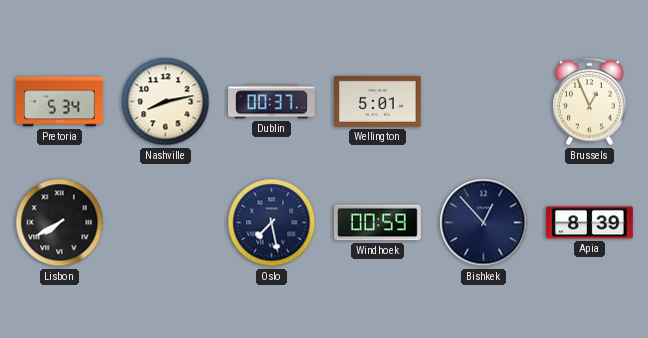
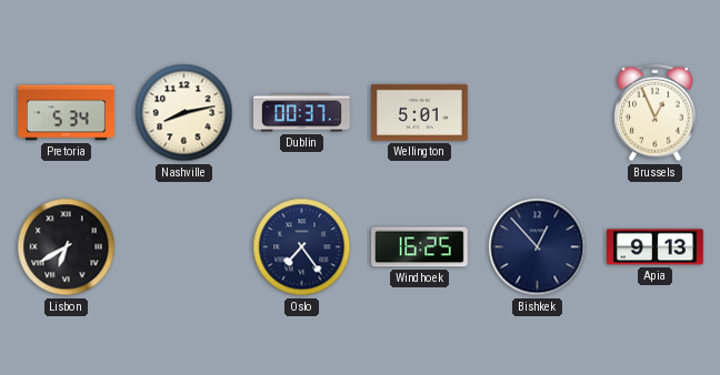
Lisbon: 7:40 -> 6:40
Oslo: 7:28 -> 7:24
Windhoek: 00:59 -> 16:25
Apia: 8:39 -> 9:13
